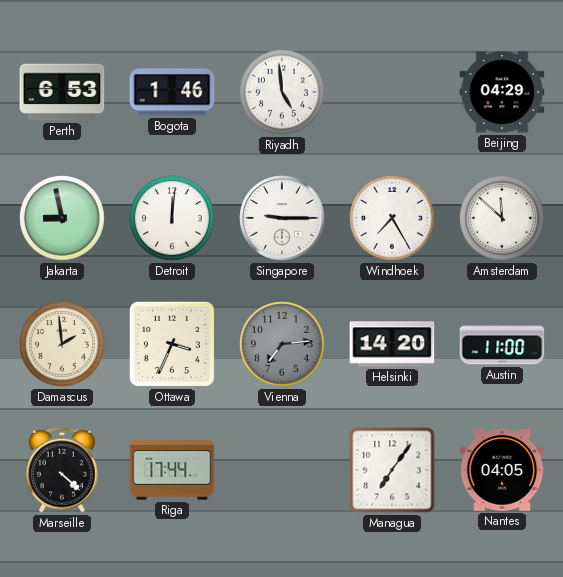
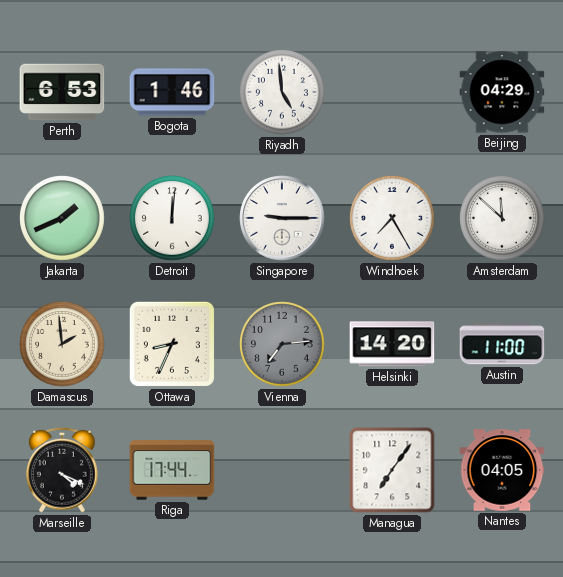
Jakarta: 8:58 -> 1:41
Ottawa: 3:34 -> 8:34
Marseille: 4:22 -> 4:19
